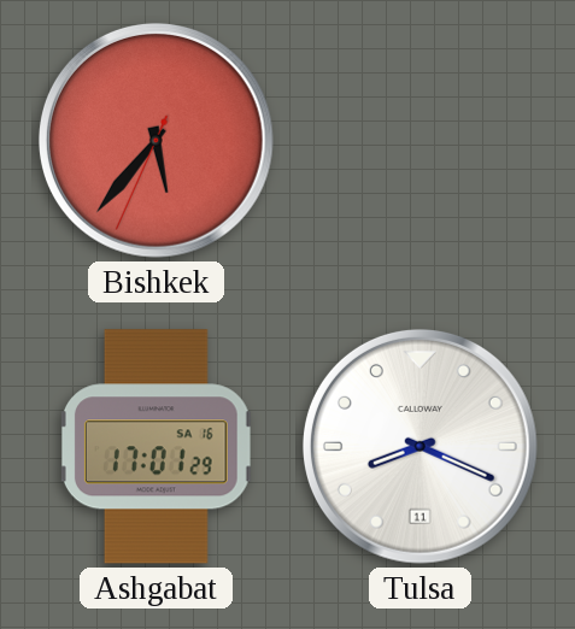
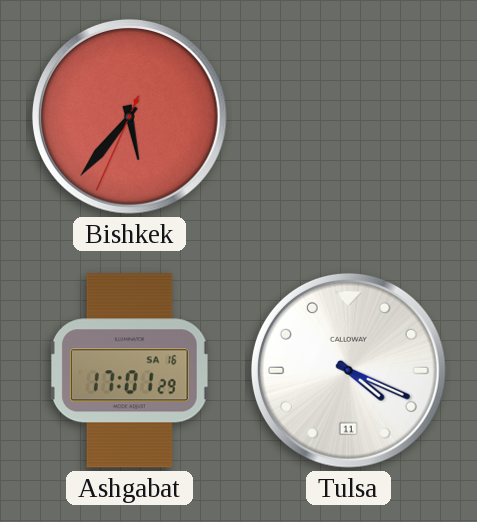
Tulsa: 8:19 -> 4:19
